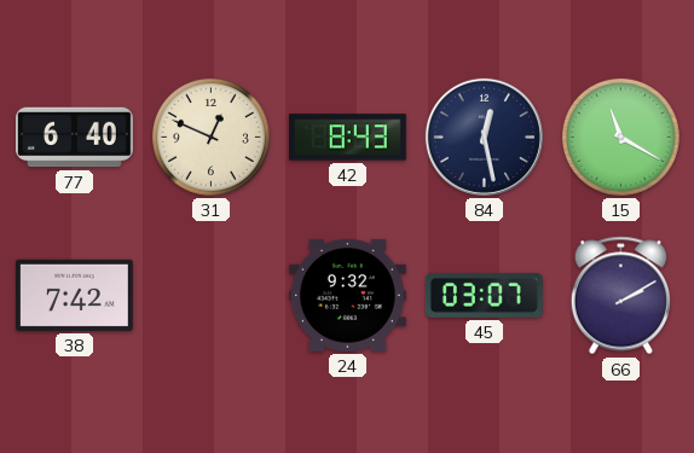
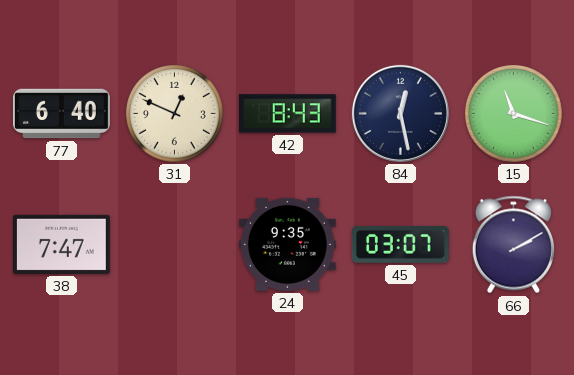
15: 11:20 -> 11:18
38: 7:42 -> 7:47
24: 9:32 -> 9:35
